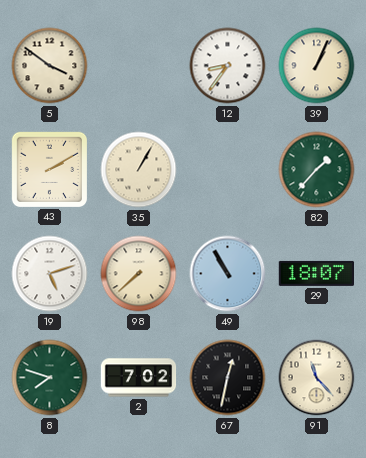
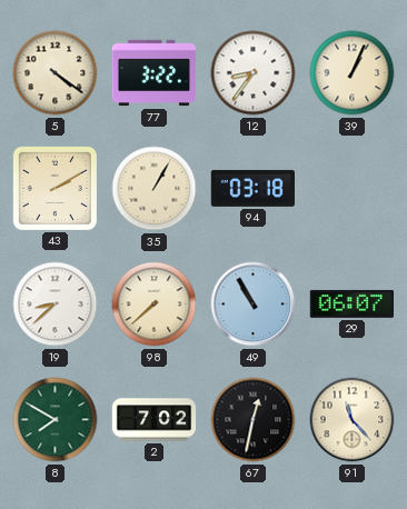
5: 3:51 -> 4:21
77: none -> 3:22
94: none -> 03:18
82: 1:37 -> none
19: 5:12 -> 8:38
29: 18:07 -> 06:07
8: 7:48 -> 7:50
